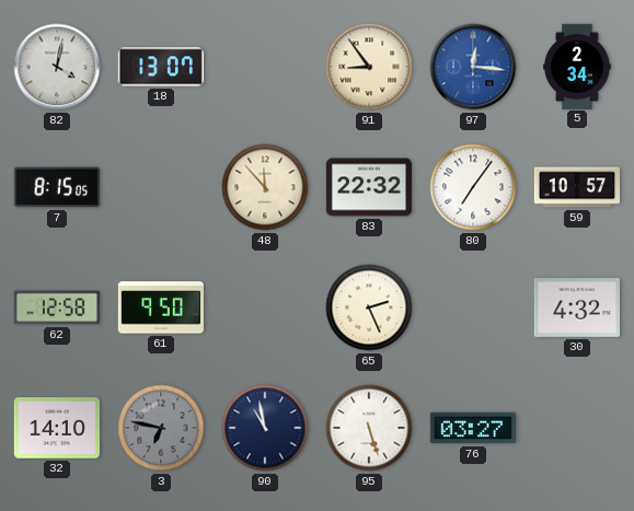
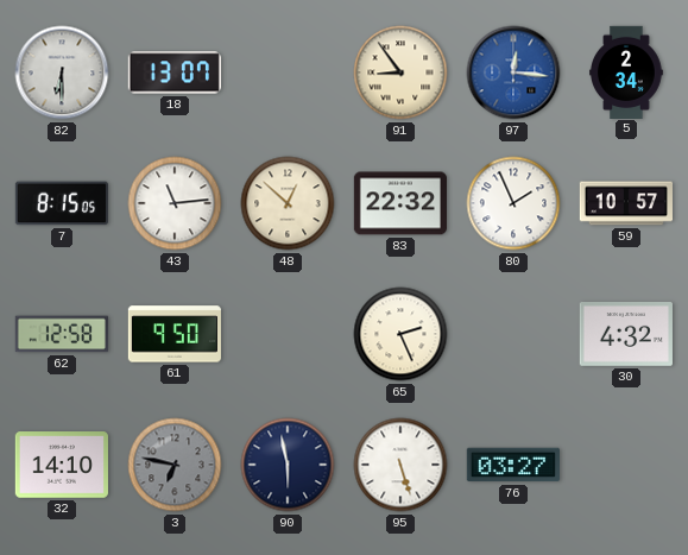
82: 4:02 -> 6:30
43: none -> 11:14
48: 11:53 -> 12:52
80: 7:06 -> 1:56
90: 10:58 -> 5:58
